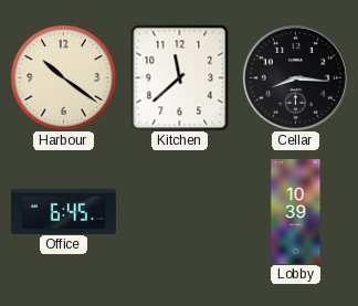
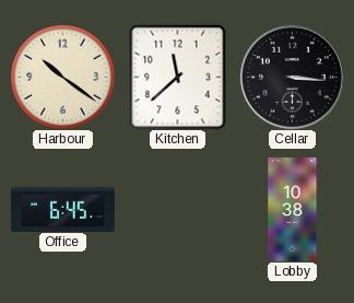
Cellar: 8:16 -> 3:16
Lobby: 10:39 -> 10:38
